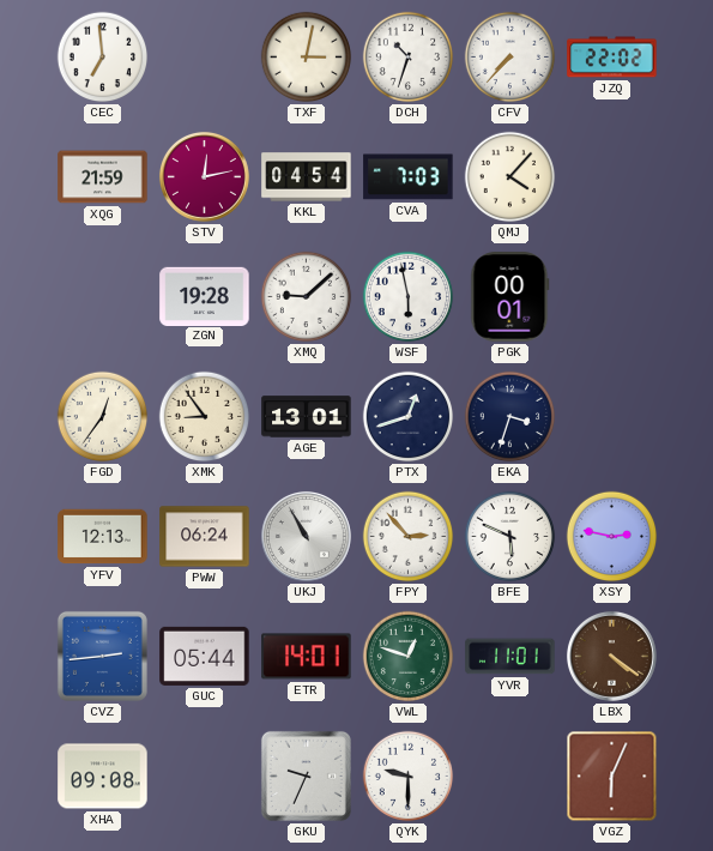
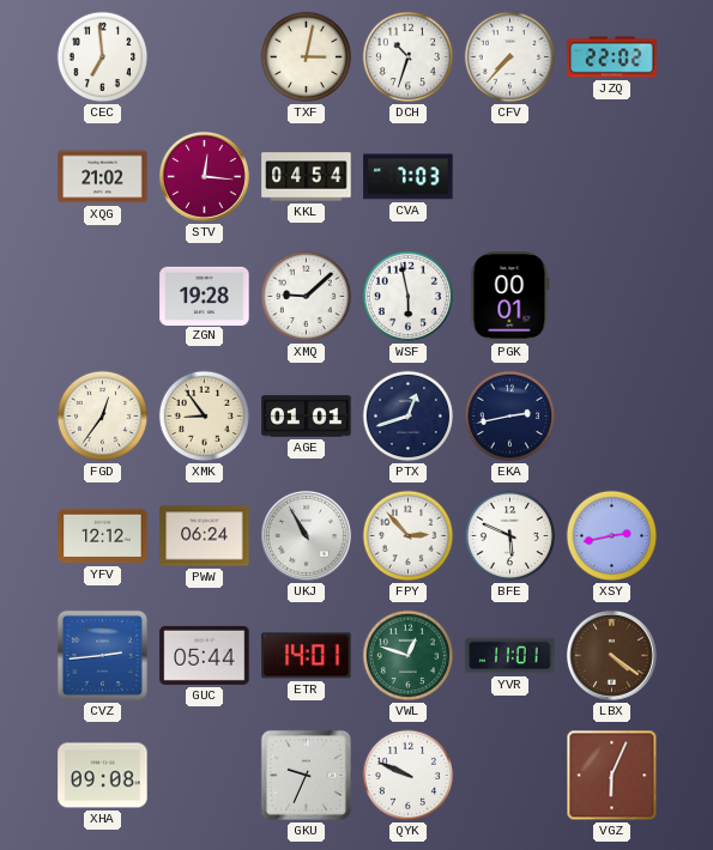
XQG: 21:59 -> 21:02
STV: 12:13 -> 12:16
QMJ: 4:07 -> none
AGE: 13:01 -> 01:01
EKA: 3:33 -> 2:43
YFV: 12:13 -> 12:12
XSY: 2:47 -> 2:43
QYK: 9:30 -> 9:49
